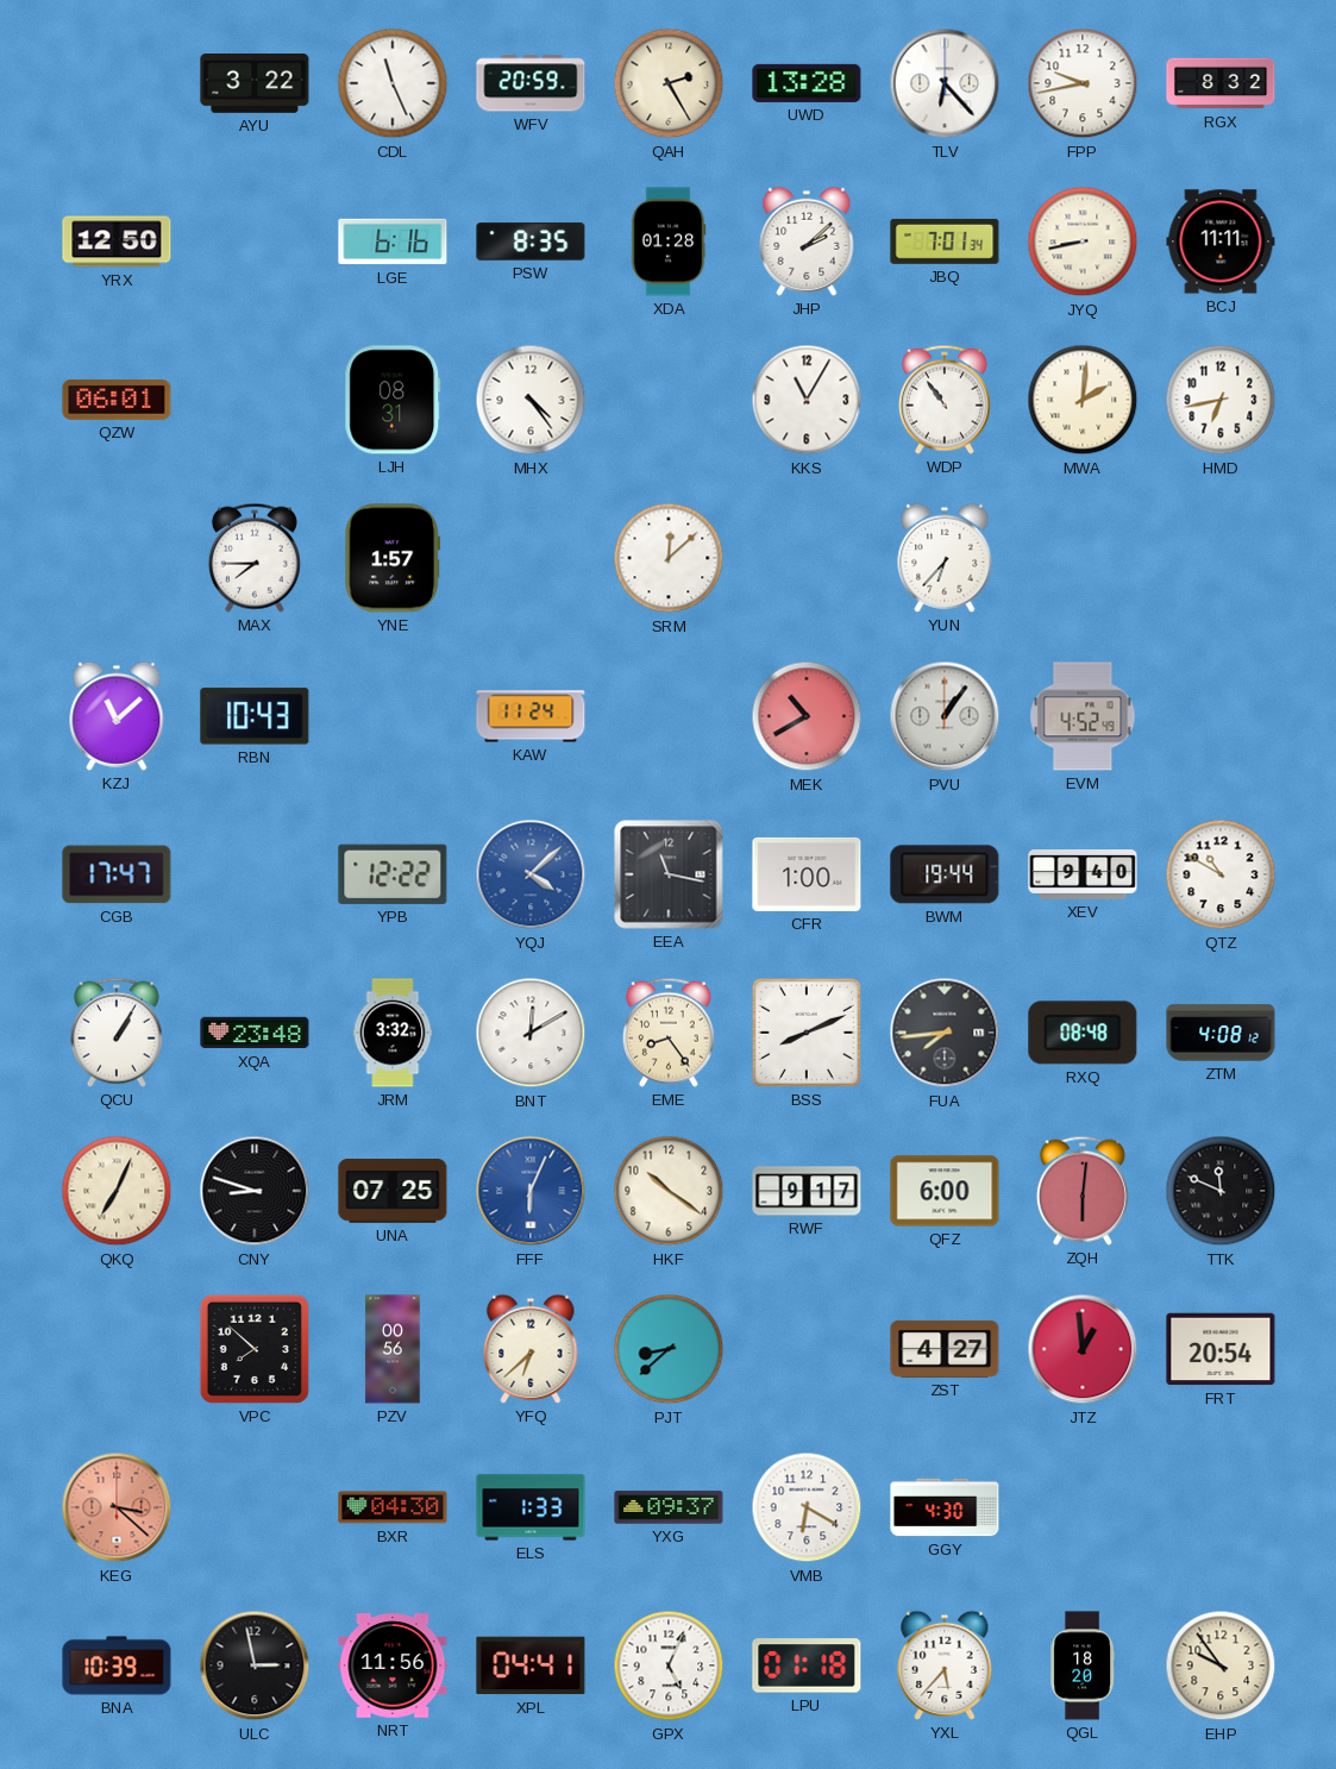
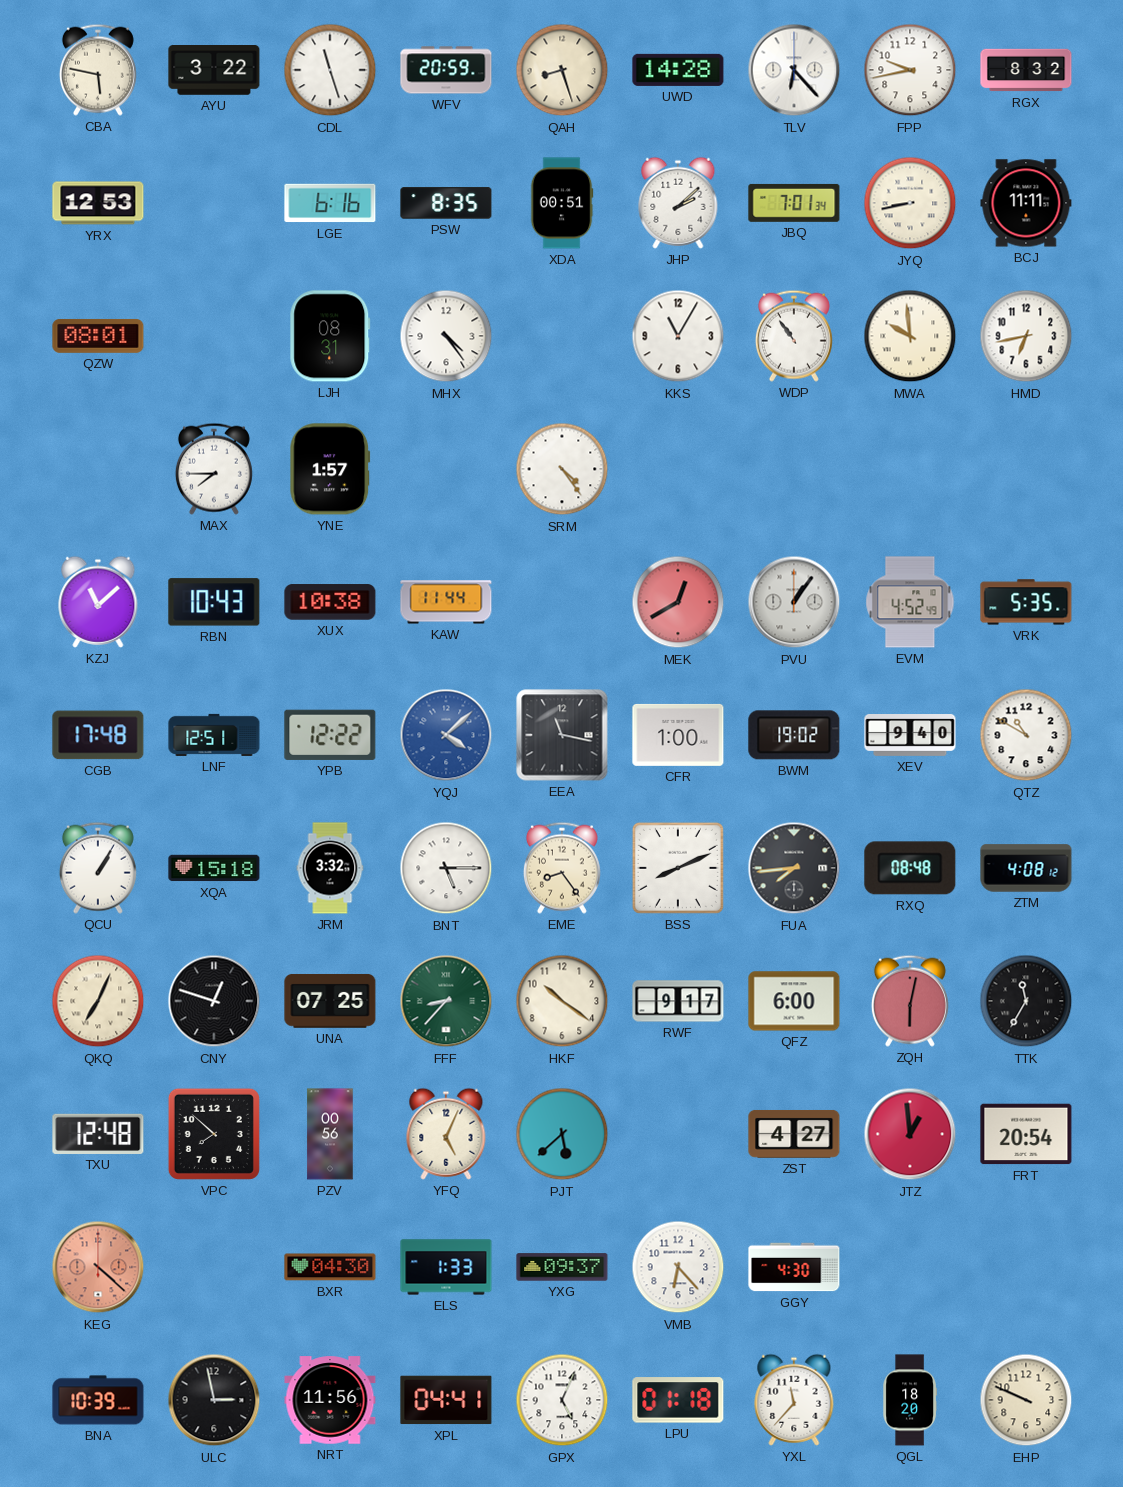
CBA: none -> 5:47
CDL: 11:26 -> 11:27
QAH: 2:25 -> 8:27
UWD: 13:28 -> 14:28
YRX: 12:50 -> 12:53
XDA: 01:28 -> 00:51
QZW: 06:01 -> 08:01
MWA: 2:01 -> 9:59
SRM: 12:08 -> 4:24
YUN: 6:37 -> none
XUX: none -> 10:38
KAW: 11:24 -> 11:44
MEK: 10:40 -> 12:40
VRK: none -> 5:35
CGB: 17:47 -> 17:48
LNF: none -> 12:51
BWM: 19:44 -> 19:02
XQA: 23:48 -> 15:18
BNT: 12:10 -> 5:15
CNY: 8:48 -> 12:48
FFF: 6:04 -> 8:37
FFF dial: blue -> green
ZQH: 6:01 -> 6:02
TTK: 11:49 -> 11:35
TXU: none -> 12:48
YFQ: 6:38 -> 5:04
PJT: 8:38 -> 5:38
KEG: 3:22 -> 4:22
VMB: 6:20 -> 6:23
YXL: 5:37 -> 11:37
EHP: 9:54 -> 9:49
